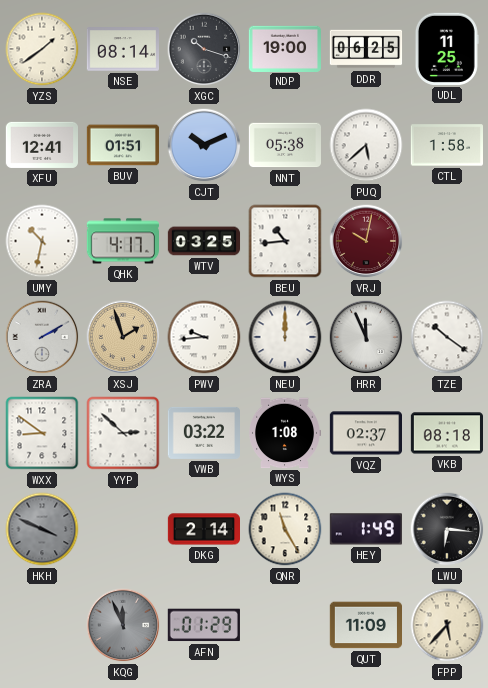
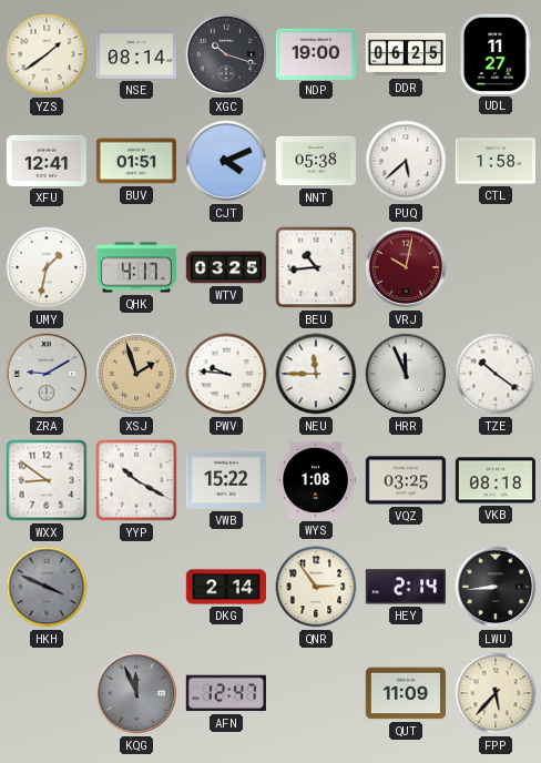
UDL: 11:25 -> 11:27
CJT: 10:11 -> 4:11
UMY: 10:32 -> 1:32
ZRA: 2:10 -> 9:10
PWV: 9:44 -> 9:46
NEU: 12:00 -> 11:45
YYP: 2:52 -> 10:20
VWB: 03:22 -> 15:22
VQZ: 02:37 -> 03:25
QNR: 11:25 -> 2:54
HEY: 1:49 -> 2:14
LWU: 6:16 -> 8:44
AFN: 01:29 -> 12:47
